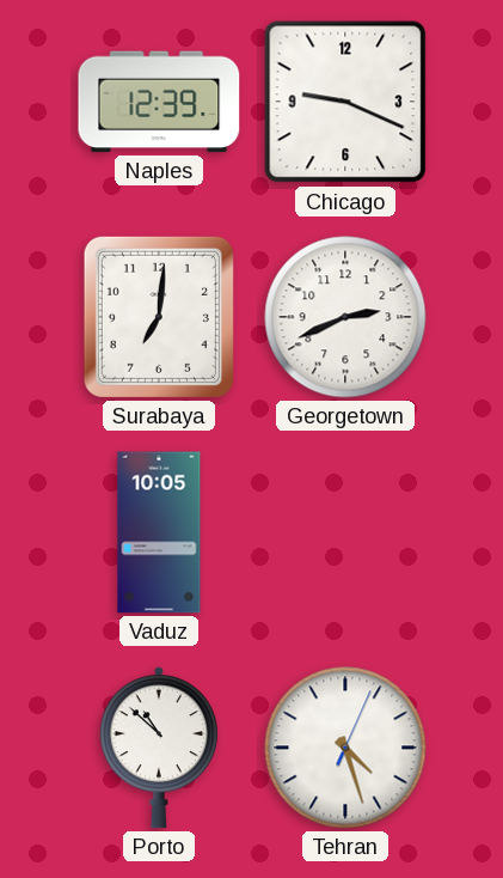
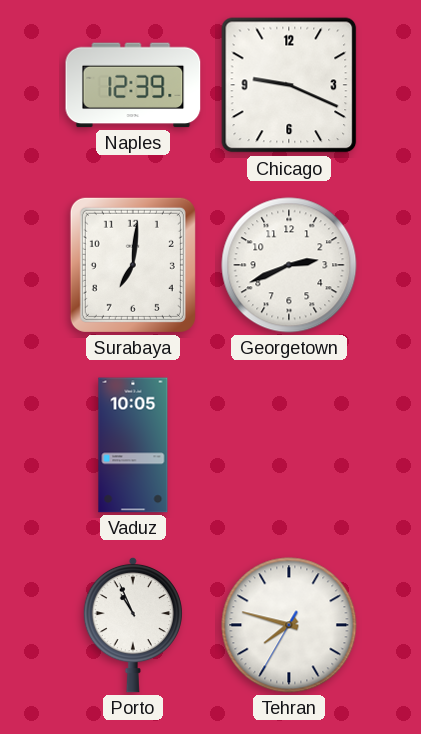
Porto: 10:52 -> 10:56
Tehran: 4:27 -> 7:47
